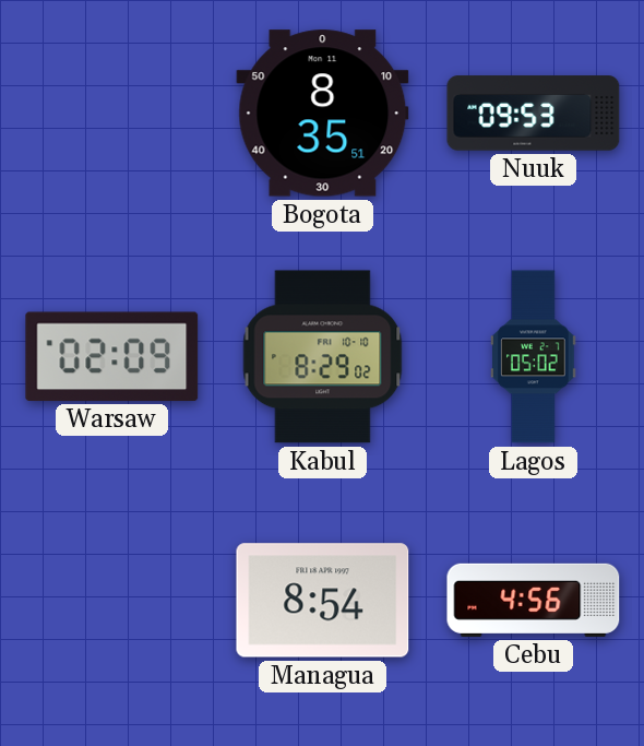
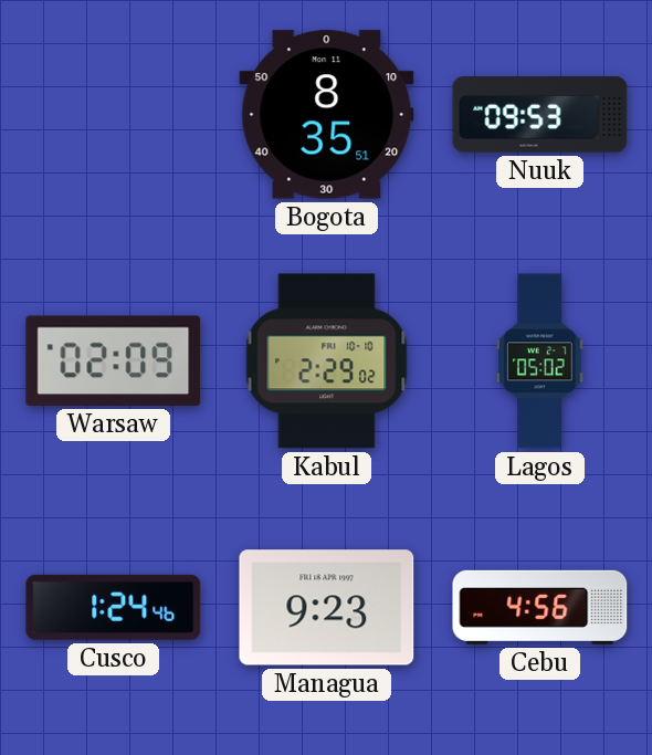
Kabul: 8:29 -> 2:29
Cusco: none -> 1:24
Managua: 8:54 -> 9:23
